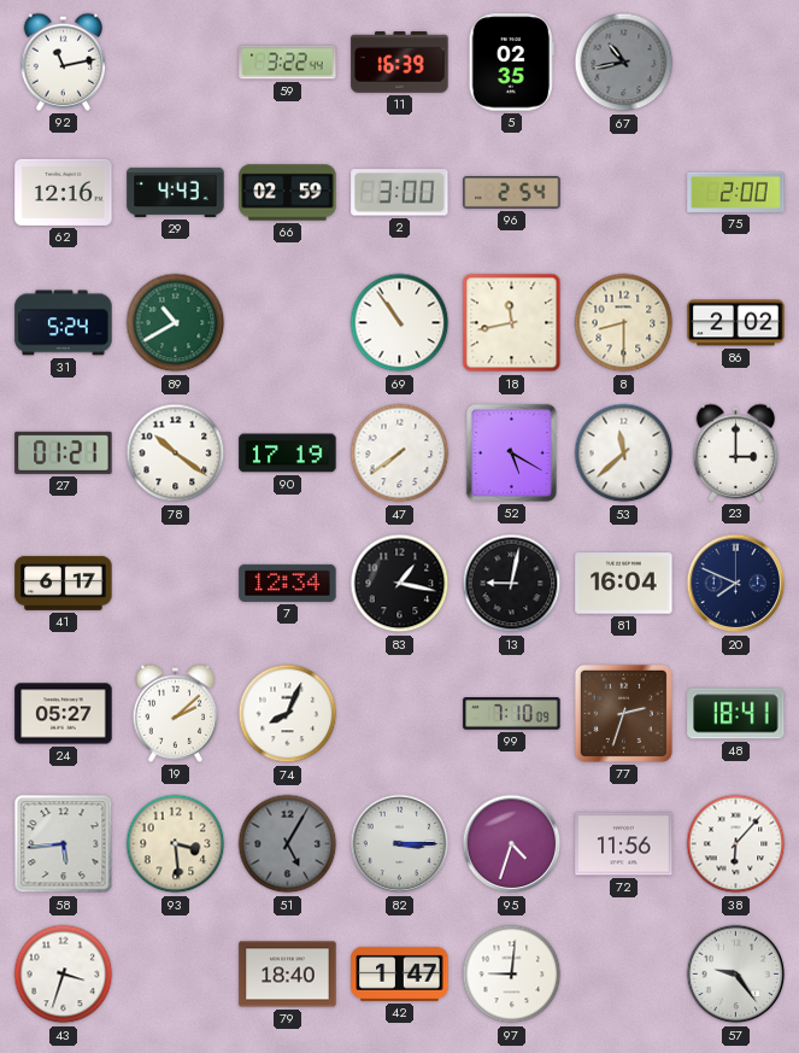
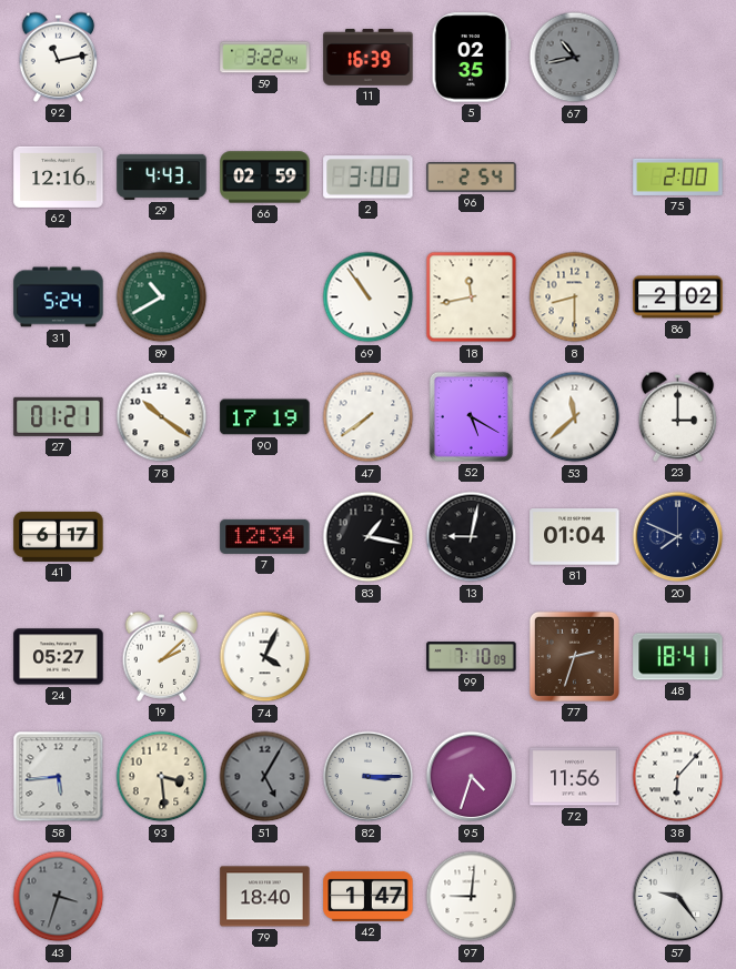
81: 16:04 -> 01:04
74: 8:04 -> 4:04
43 dial: white -> grey
